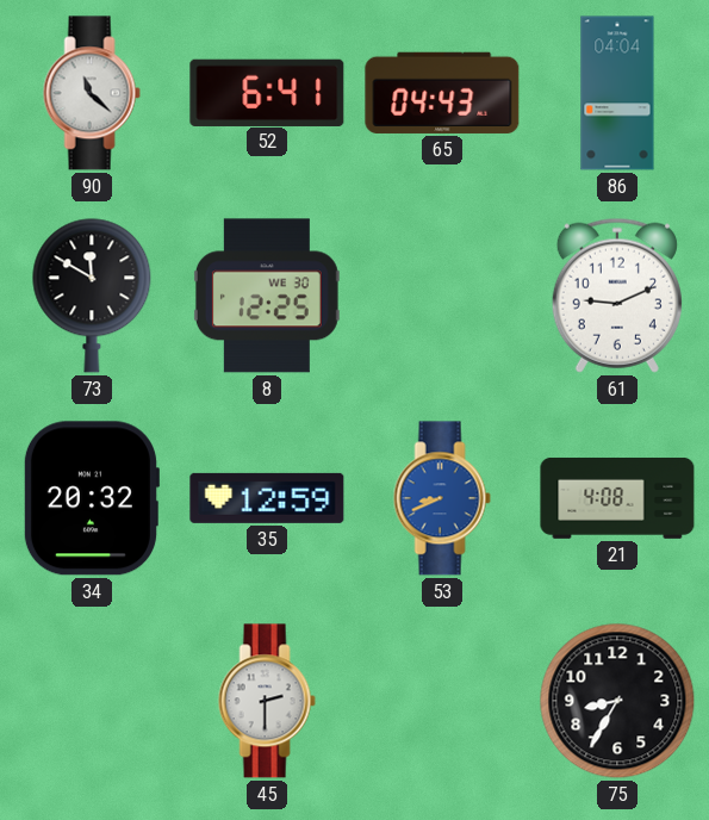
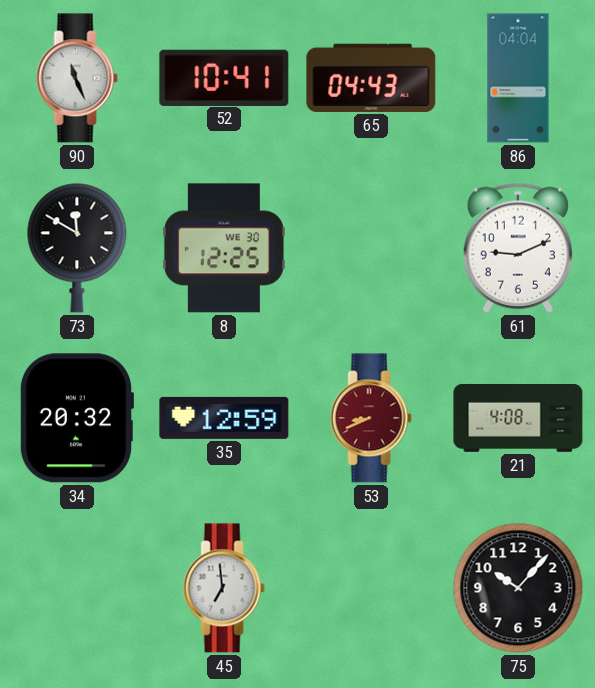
90: 11:22 -> 11:26
52: 6:41 -> 10:41
53 dial: blue -> burgundy
45: 2:30 -> 6:59
75: 8:35 -> 10:07
